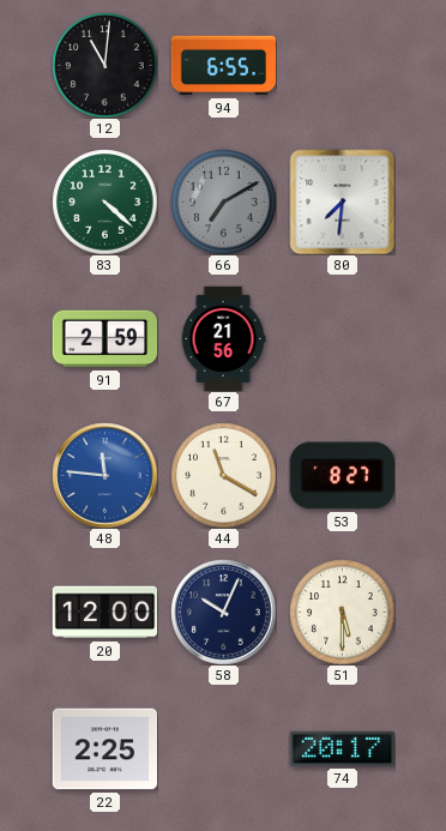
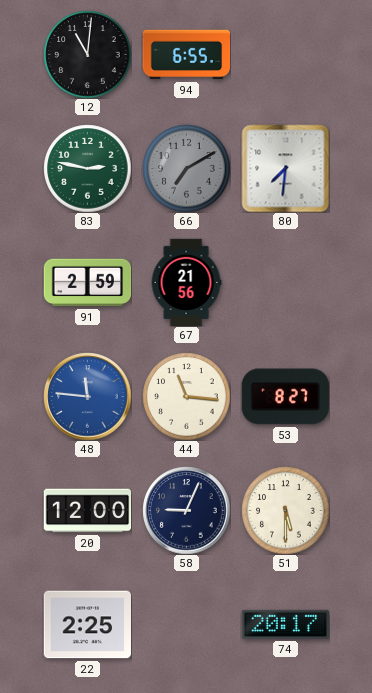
83: 4:22 -> 2:47
44: 11:20 -> 11:16
58: 10:04 -> 9:04
